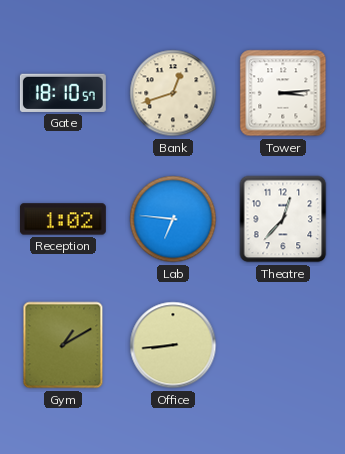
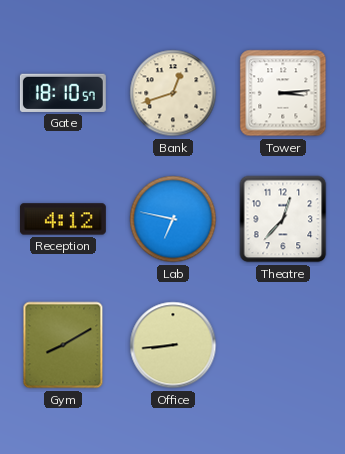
Reception: 1:02 -> 4:12
Lab: 6:46 -> 6:47
Gym: 1:10 -> 8:10
